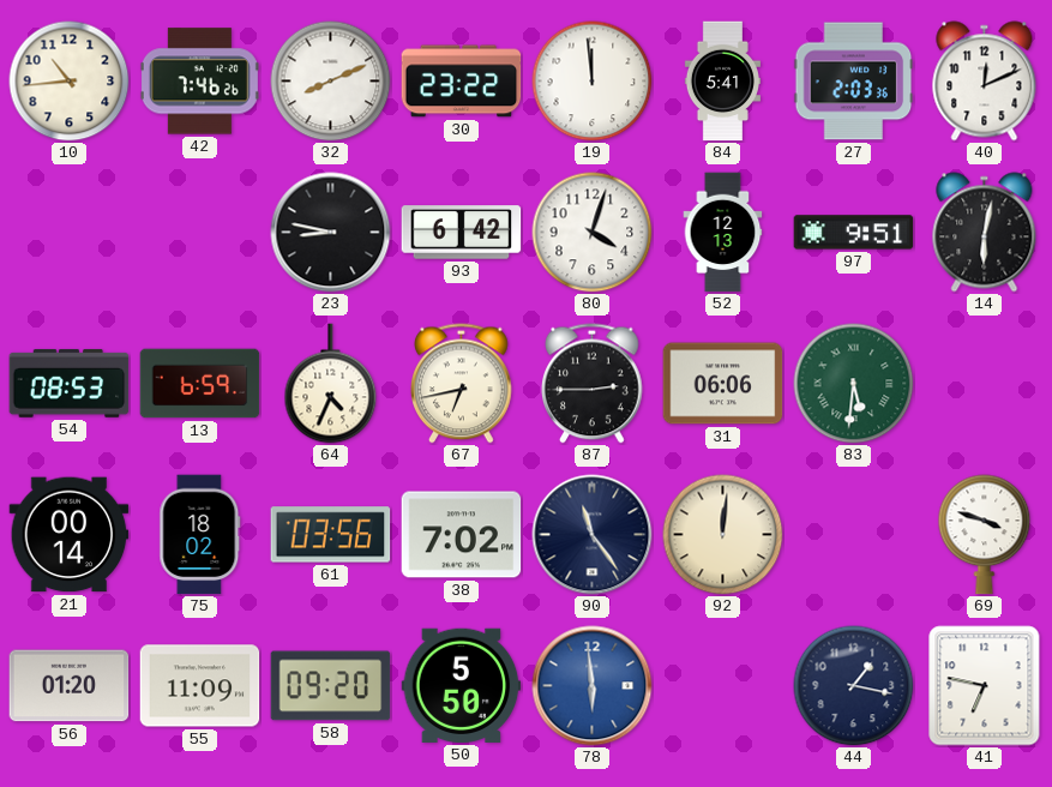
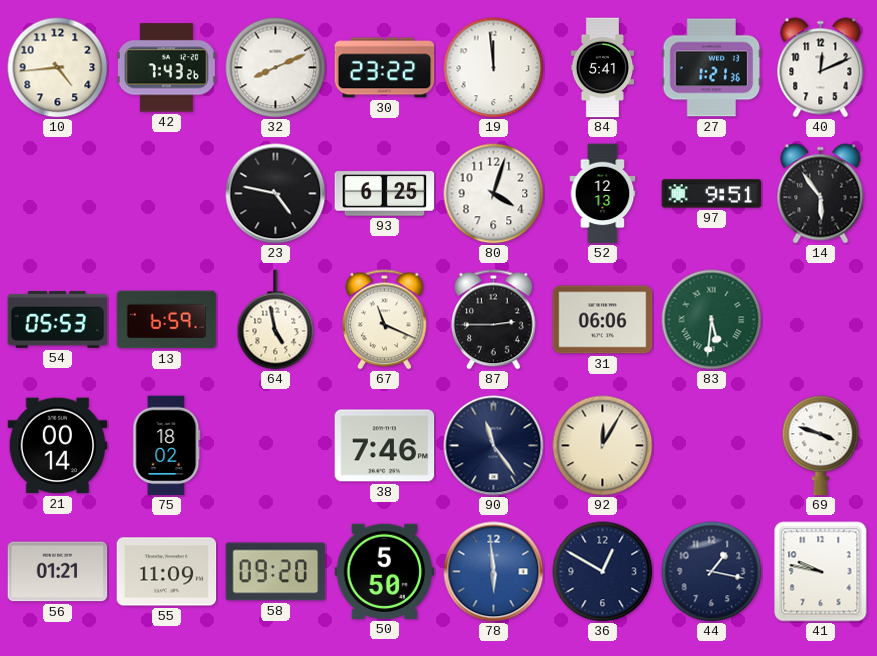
10: 10:44 -> 4:44
42: 7:46 -> 7:43
27: 2:03 -> 1:21
23: 8:47 -> 4:47
93: 6:42 -> 6:25
14: 6:02 -> 5:54
54: 08:53 -> 05:53
64: 4:34 -> 4:58
67: 6:43 -> 11:19
61: 03:56 -> none
38: 7:02 -> 7:46
92: 12:01 -> 12:05
56: 01:20 -> 01:21
36: none -> 12:50
41: 6:47 -> 9:47
